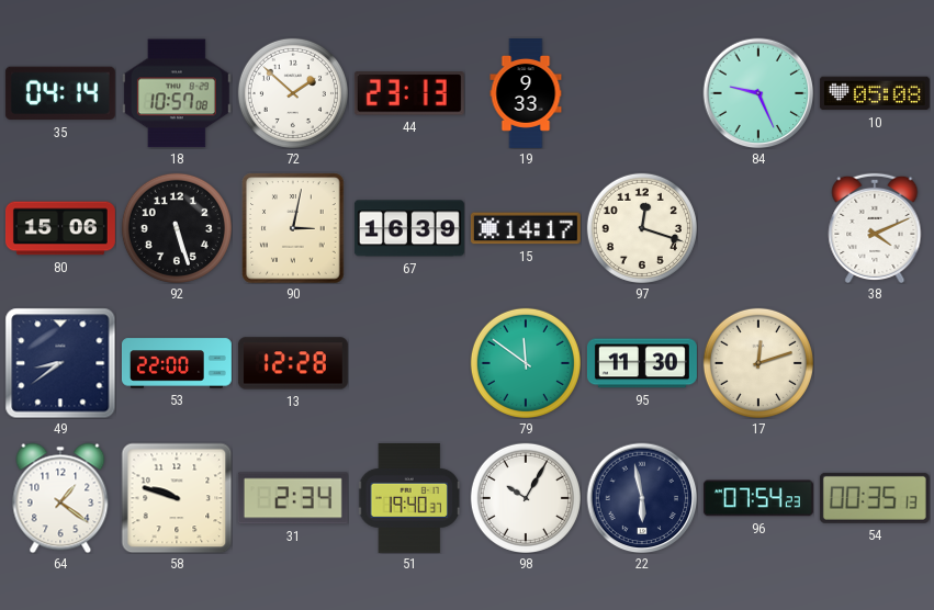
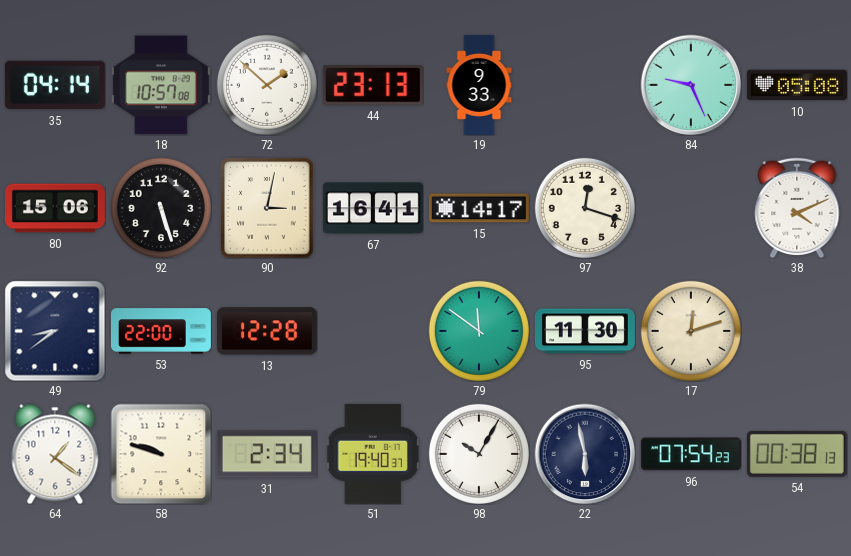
67: 16:39 -> 16:41
54: 00:35 -> 00:38
